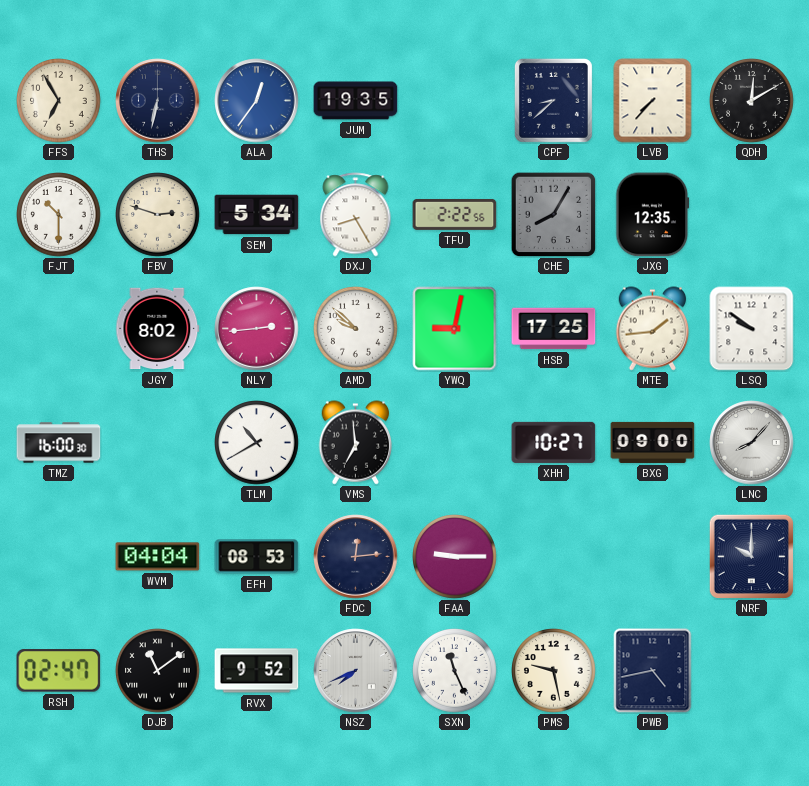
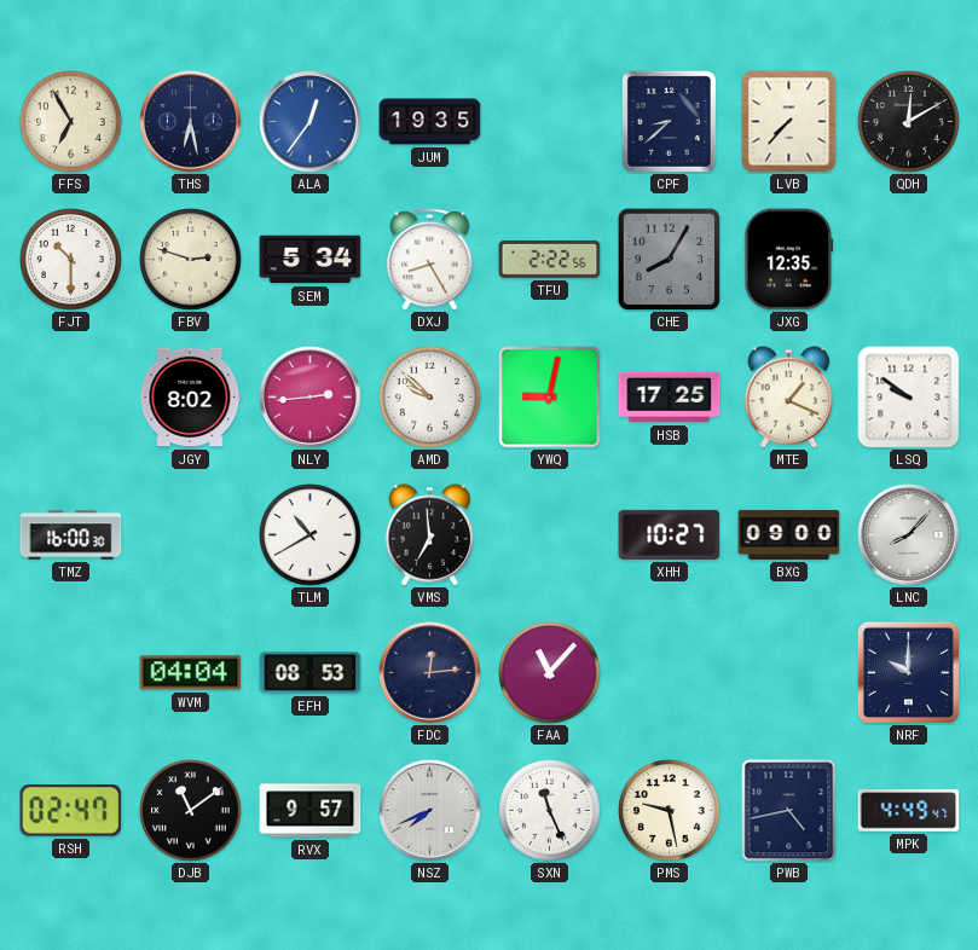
THS: 6:32 -> 6:28
MTE: 1:44 -> 1:19
FAA: 9:15 -> 11:07
RVX: 9:52 -> 9:57
MPK: none -> 4:49
